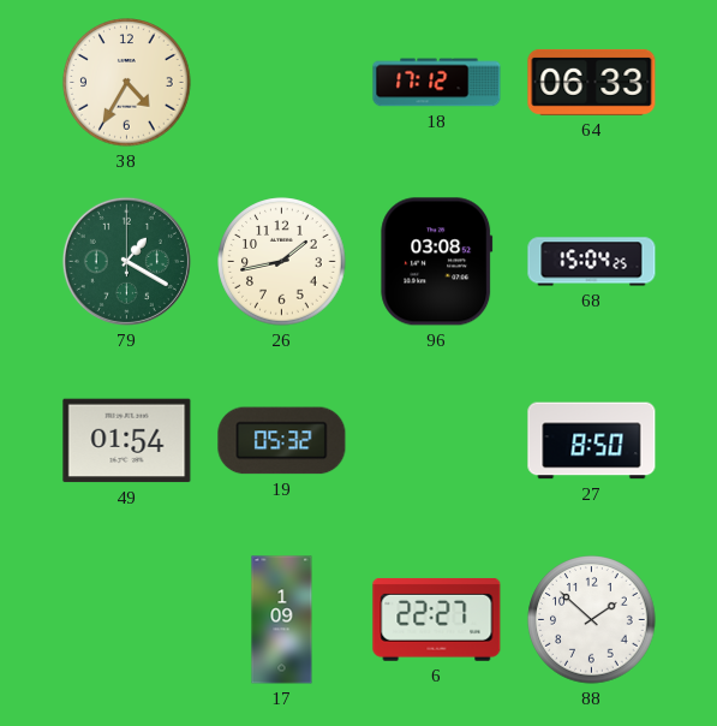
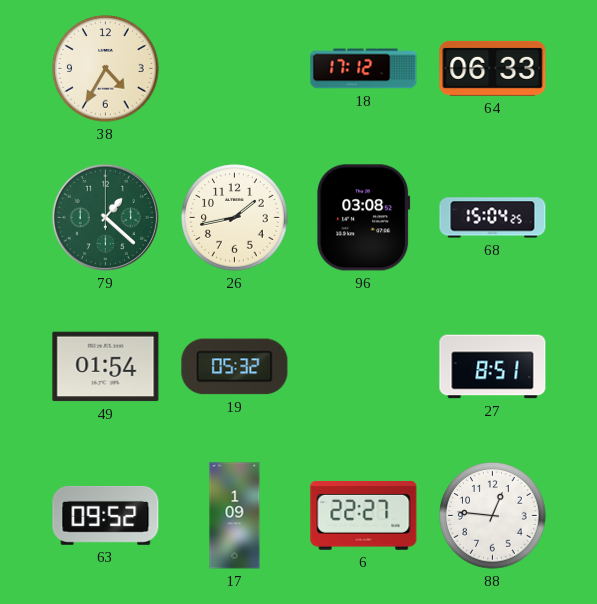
79: 1:20 -> 1:22
27: 8:50 -> 8:51
63: none -> 09:52
88: 1:52 -> 12:46
